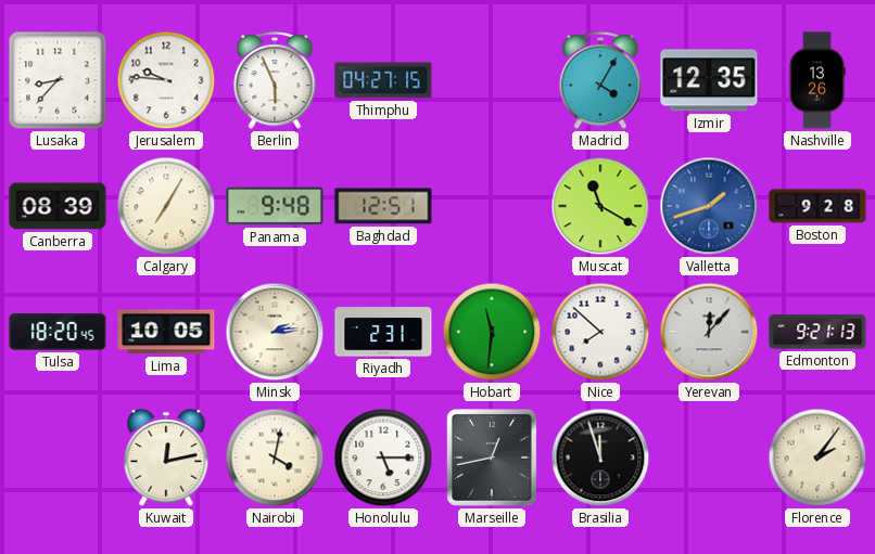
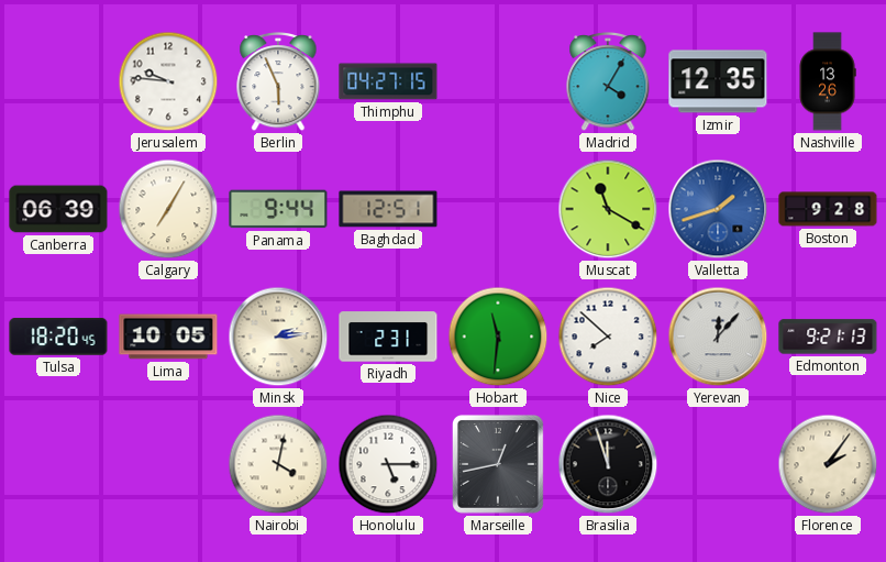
Lusaka: 8:37 -> none
Canberra: 08:39 -> 06:39
Panama: 9:48 -> 9:44
Kuwait: 12:13 -> none
